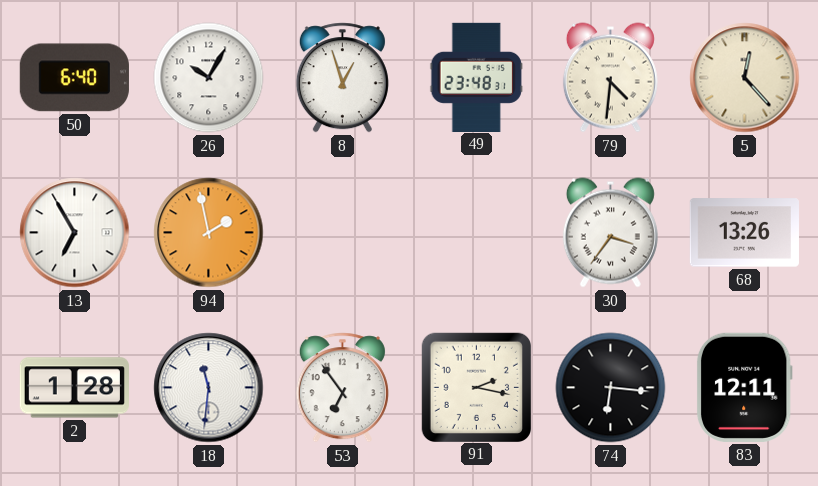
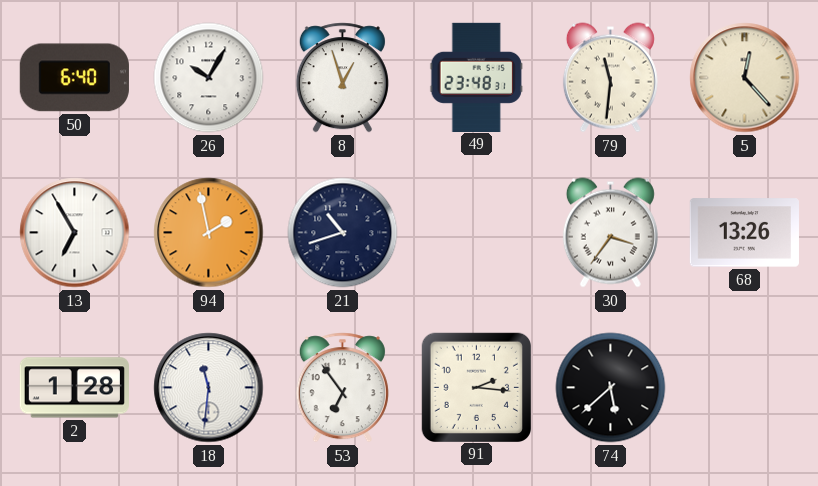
79: 4:31 -> 11:31
21: none -> 10:42
91: 2:17 -> 2:16
74: 6:16 -> 5:38
83: 12:11 -> none
